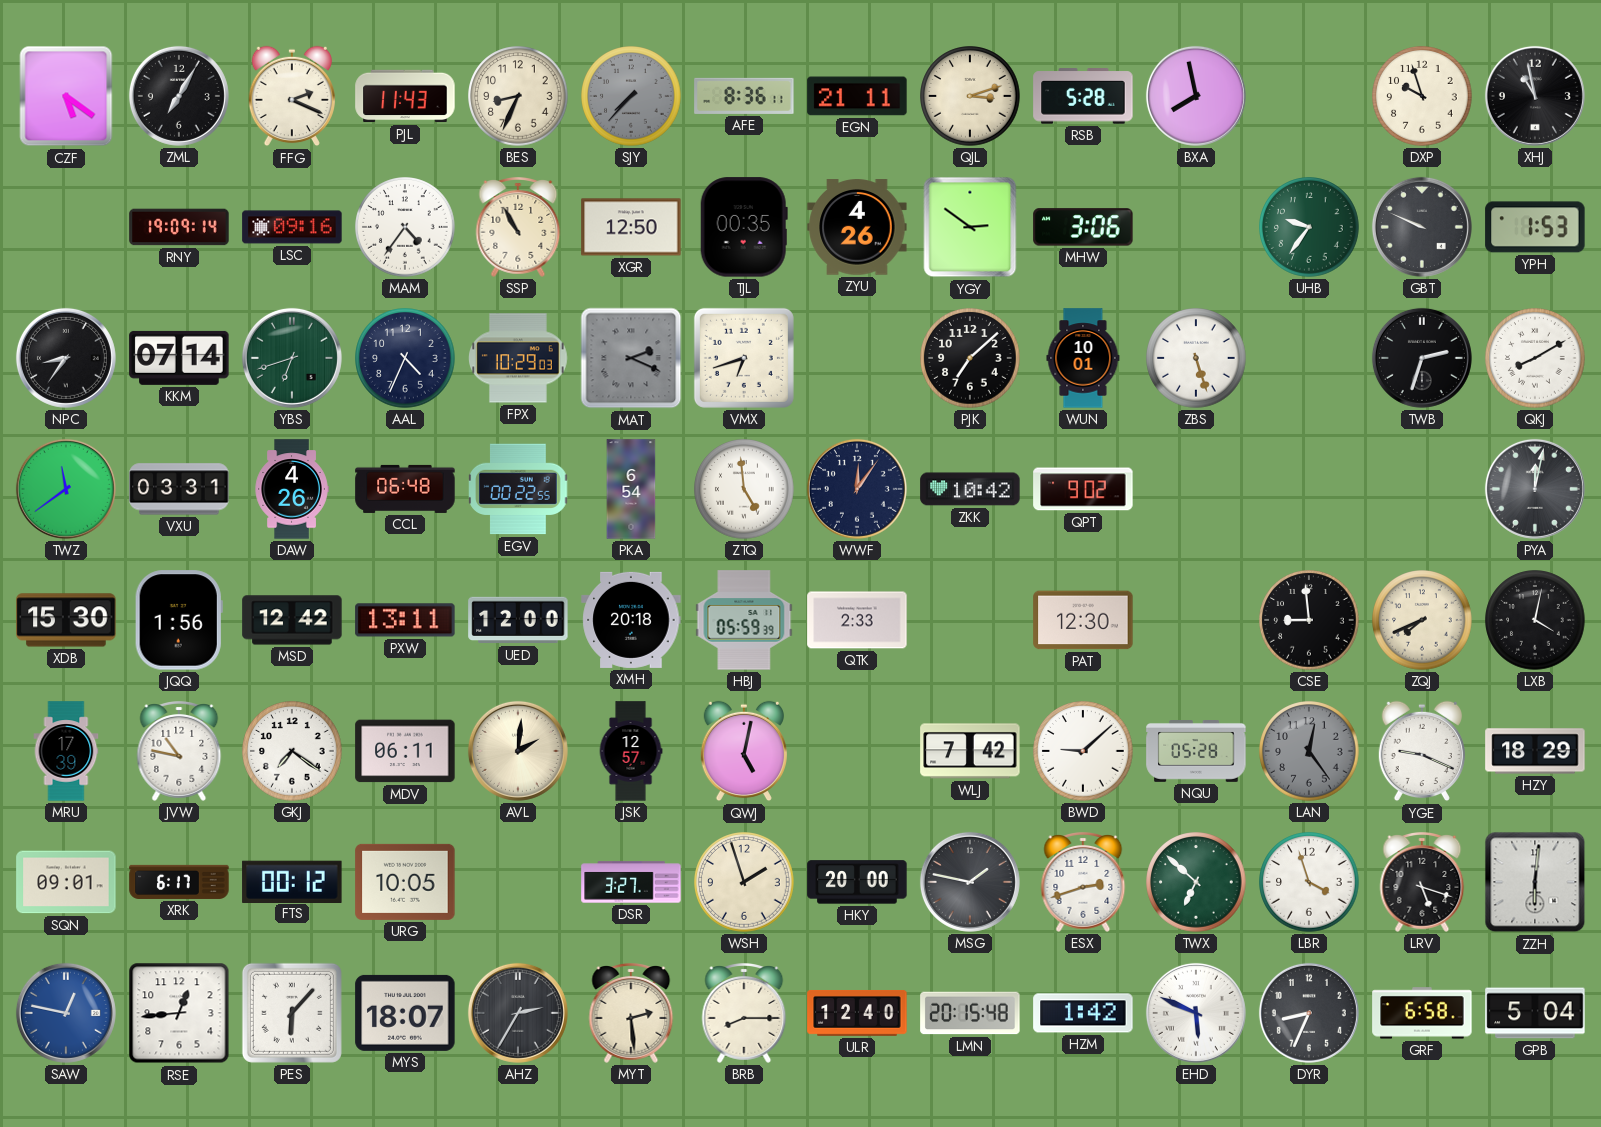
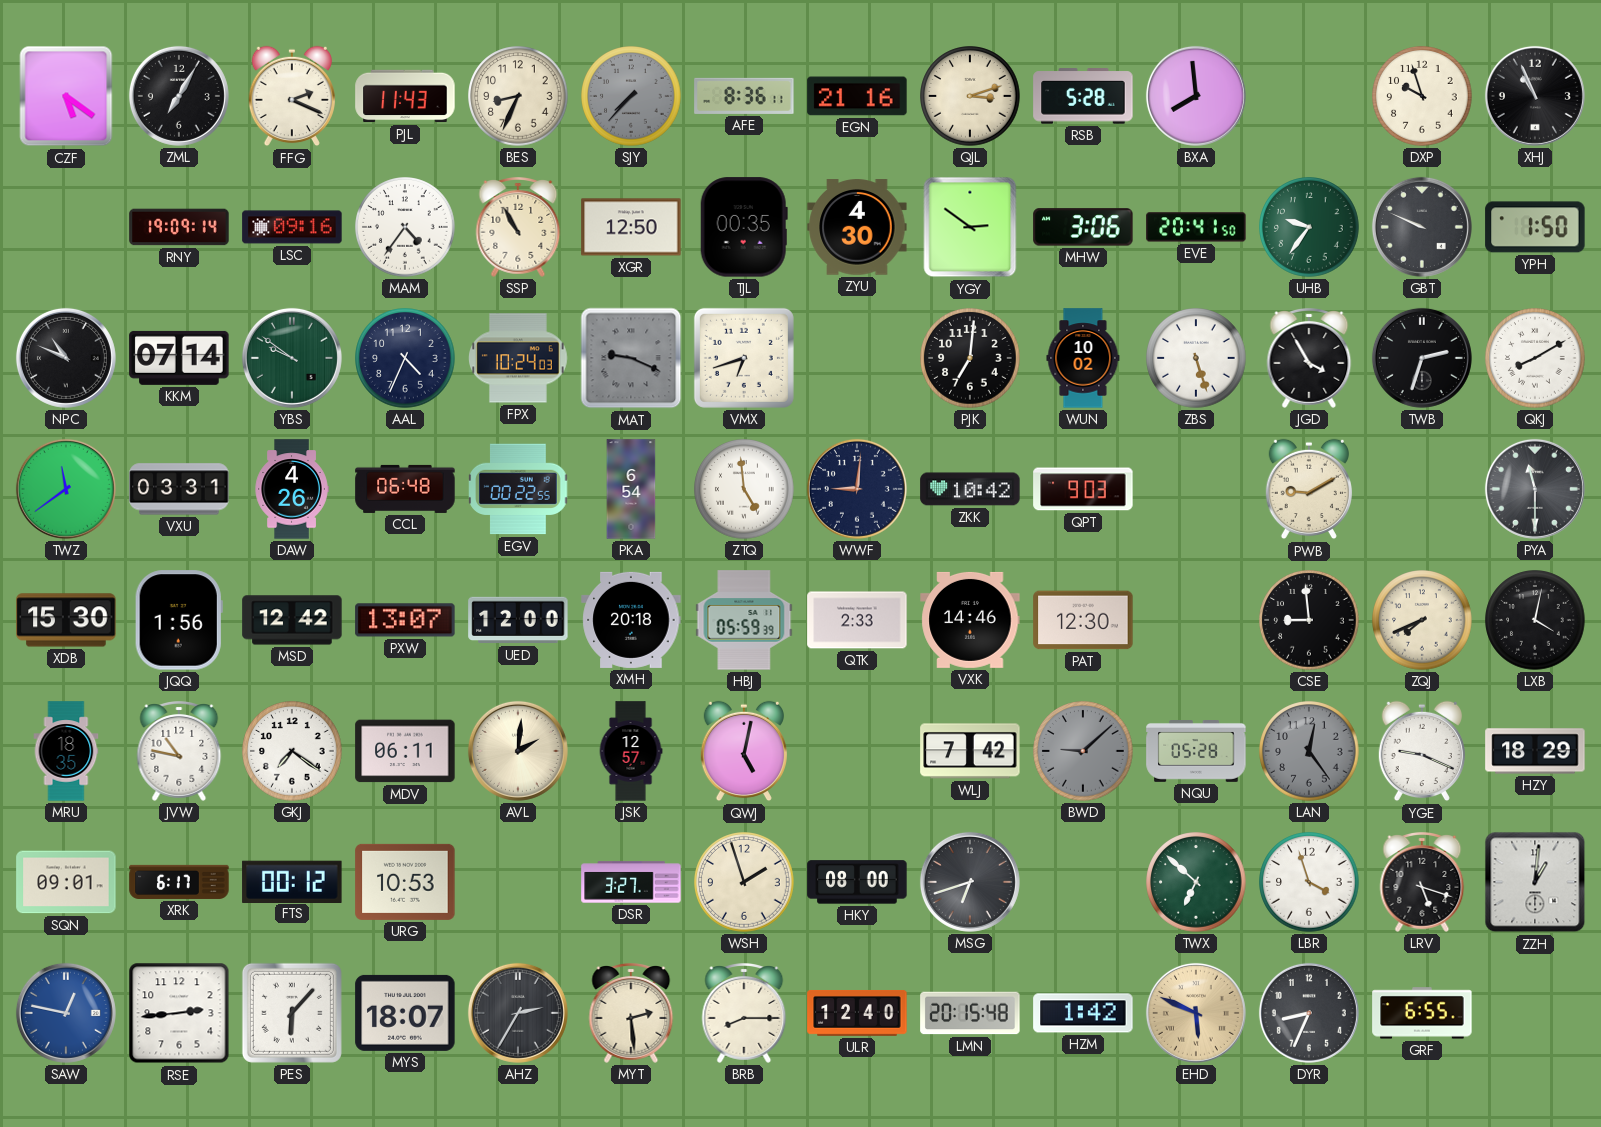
EGN: 21:11 -> 21:16
BXA: 7:58 -> 7:59
XHJ: 10:58 -> 10:56
ZYU: 4:26 -> 4:30
EVE: none -> 20:41
YPH: 1:53 -> 1:50
NPC: 8:36 -> 10:49
YBS: 6:42 -> 9:51
FPX: 10:29 -> 10:24
MAT: 2:19 -> 9:19
PJK: 7:08 -> 7:01
WUN: 10:01 -> 10:02
JGD: none -> 3:55
WWF: 12:06 -> 9:01
QPT: 9:02 -> 9:03
PWB: none -> 9:10
PYA: 12:02 -> 11:30
PXW: 13:11 -> 13:07
VXK: none -> 14:46
MRU: 17:39 -> 18:35
BWD dial: white -> grey
URG: 10:05 -> 10:53
HKY: 20:00 -> 08:00
MSG: 1:47 -> 6:42
ESX: 2:42 -> none
ZZH: 6:01 -> 1:01
RSE: 12:44 -> 2:44
EHD dial: white -> champagne
GRF: 6:58 -> 6:55
GPB: 5:04 -> none
